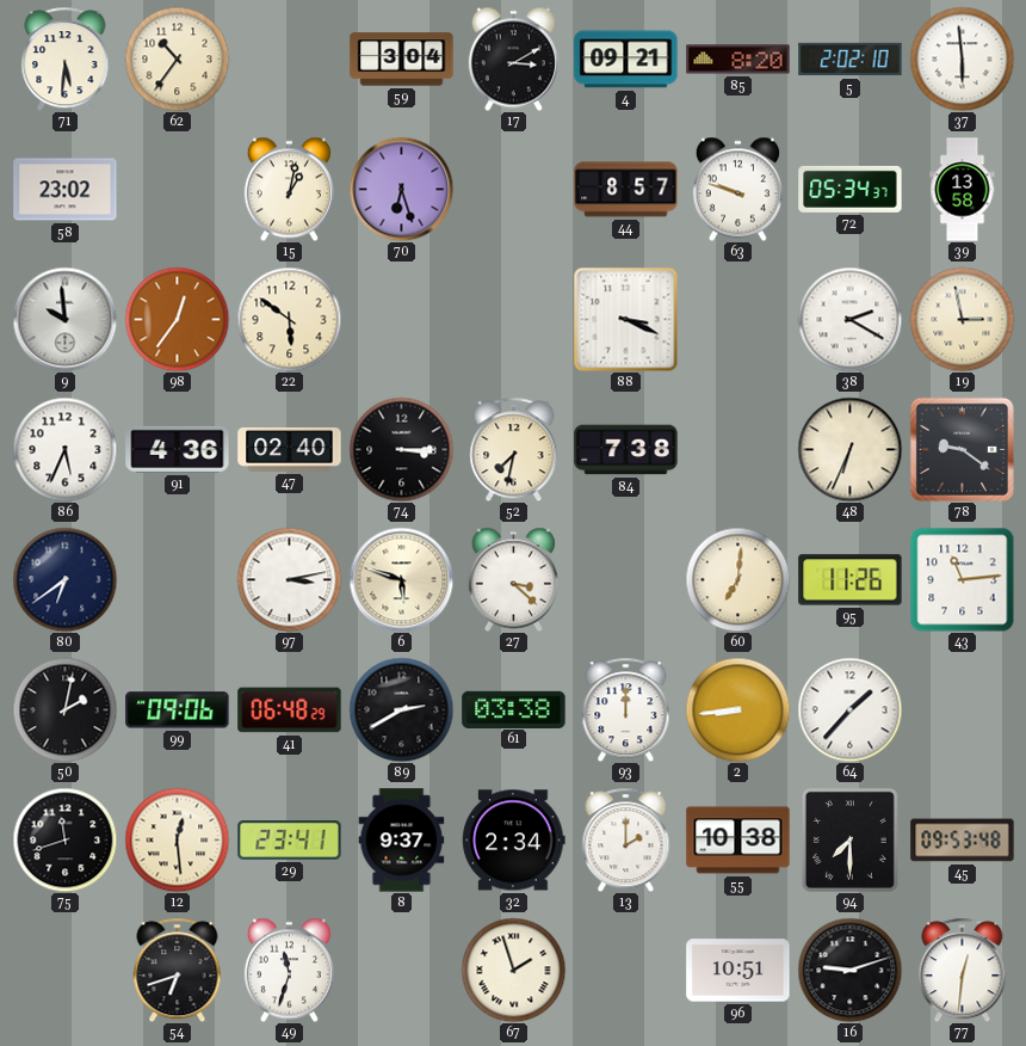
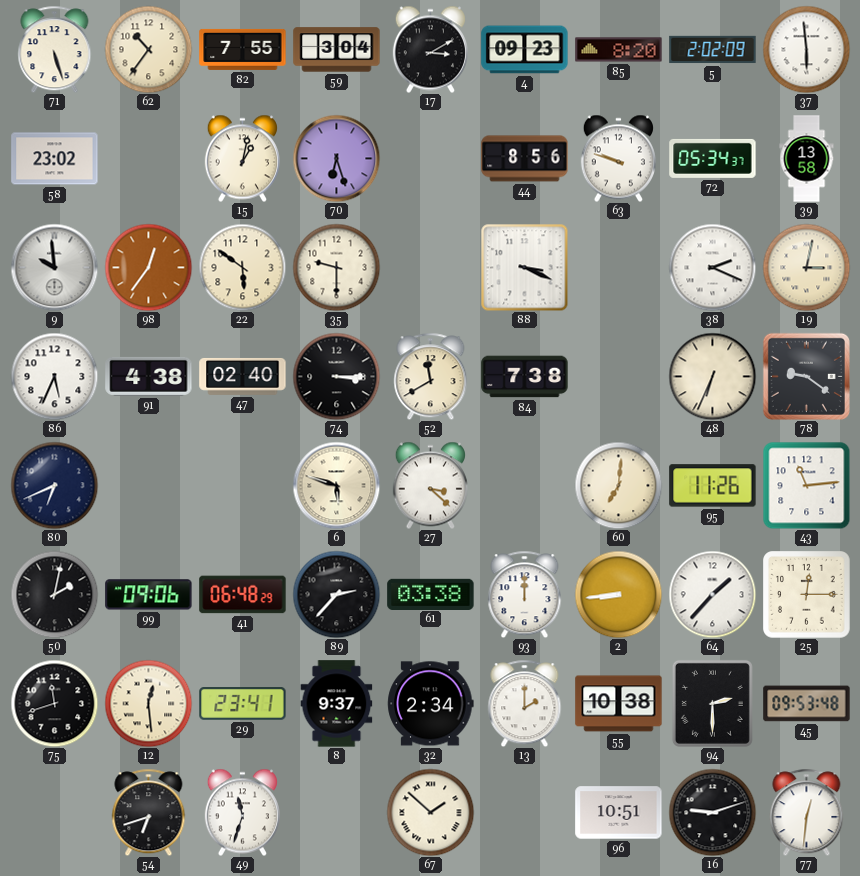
71: 5:31 -> 5:27
82: none -> 7:55
4: 09:21 -> 09:23
5: 2:02:10 -> 2:02:09
44: 8:57 -> 8:56
35: none -> 9:30
38: 2:20 -> 2:19
19: 2:58 -> 3:02
91: 4:36 -> 4:38
52: 7:32 -> 11:40
80: 6:39 -> 6:41
97: 3:13 -> none
89: 2:40 -> 2:37
25: none -> 12:15
94: 7:30 -> 2:30
67: 1:57 -> 1:52
